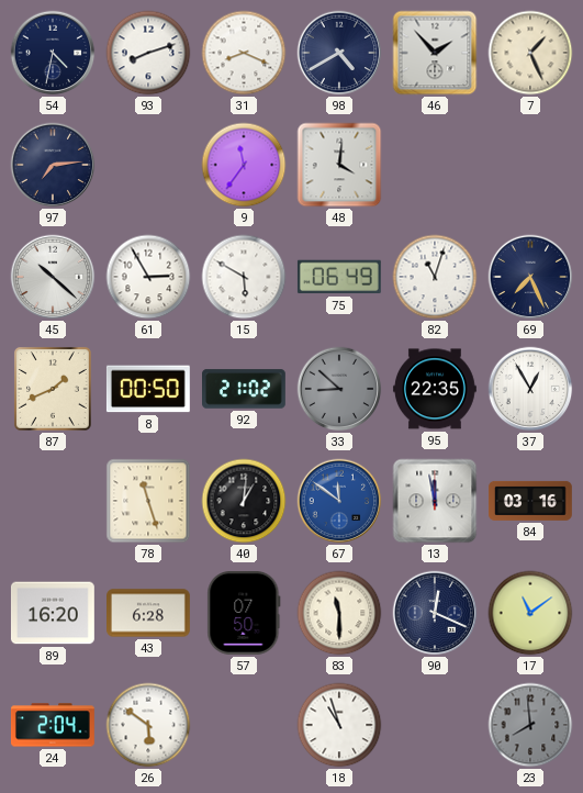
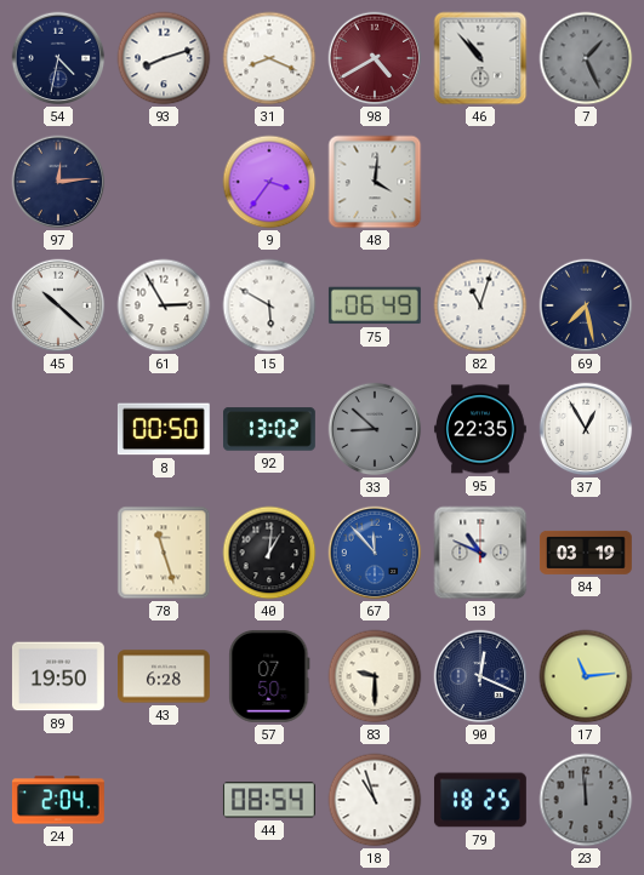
98 dial: navy -> burgundy
46: 1:53 -> 10:53
7 dial: cream -> grey
97: 7:14 -> 12:14
9: 11:36 -> 3:36
69: 7:26 -> 7:28
87: 1:41 -> none
92: 21:02 -> 13:02
67: 11:51 -> 11:53
13: 11:58 -> 10:49
84: 03:16 -> 03:19
89: 16:20 -> 19:50
83: 11:30 -> 9:30
17: 11:09 -> 11:14
26: 5:51 -> none
44: none -> 08:54
79: none -> 18:25
23: 7:59 -> 11:59
